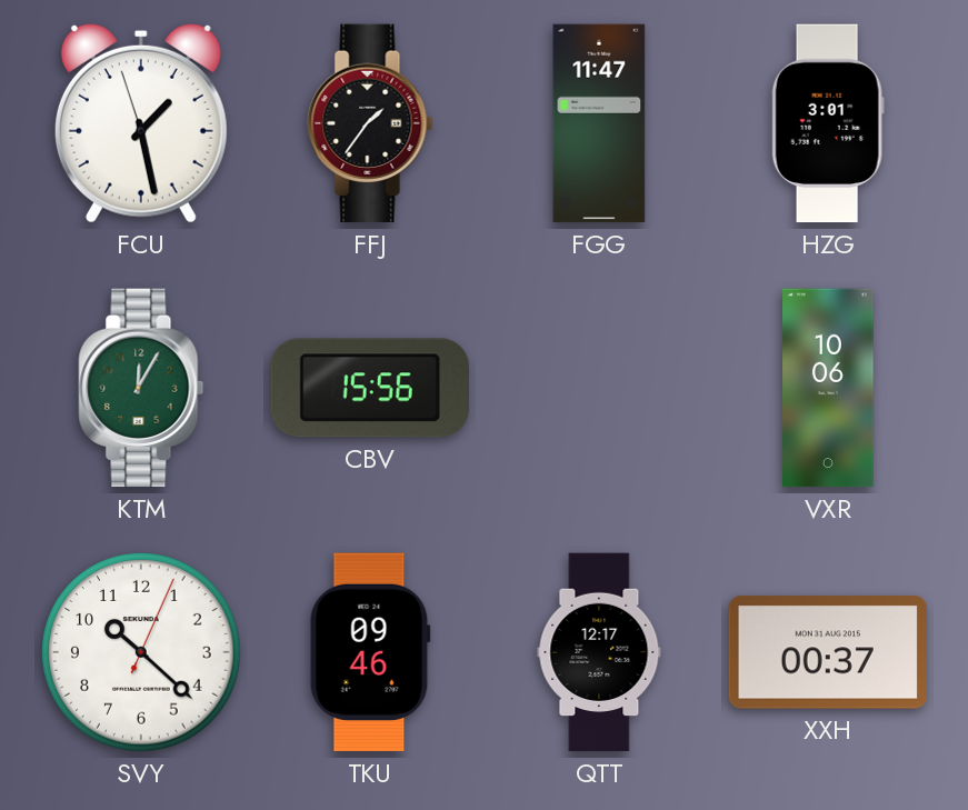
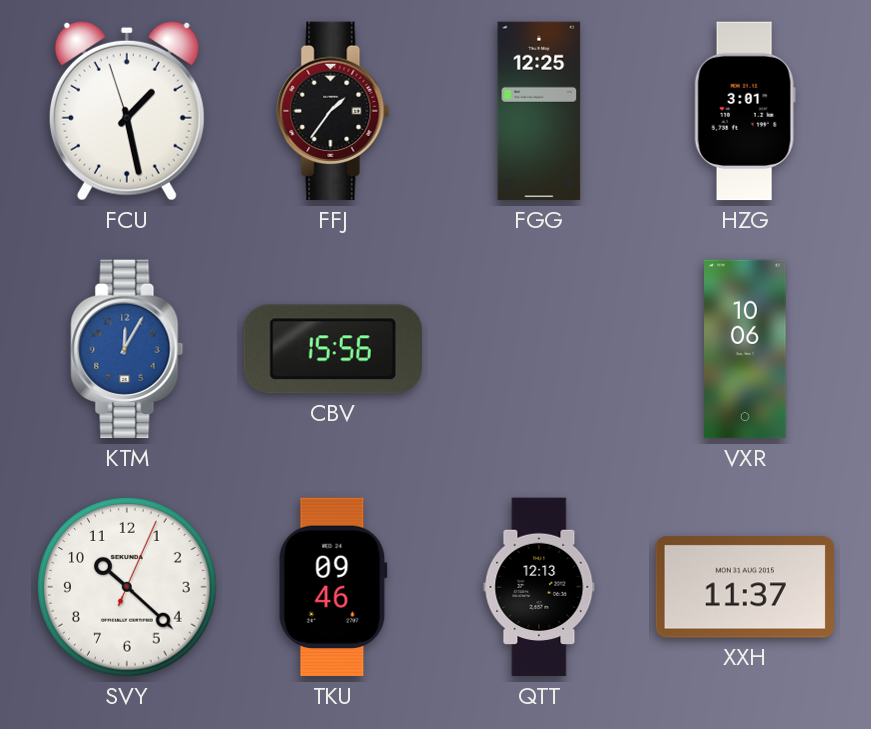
FGG: 11:47 -> 12:25
KTM dial: green -> blue
QTT: 12:17 -> 12:13
XXH: 00:37 -> 11:37
